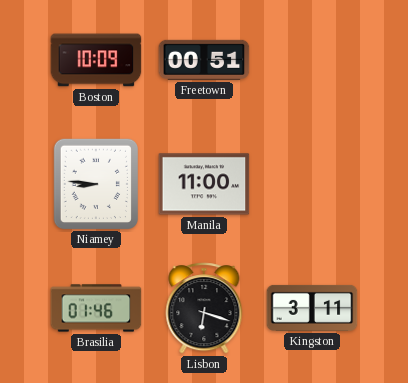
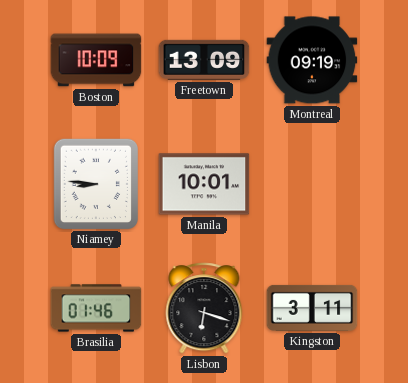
Freetown: 00:51 -> 13:09
Montreal: none -> 09:19
Manila: 11:00 -> 10:01
